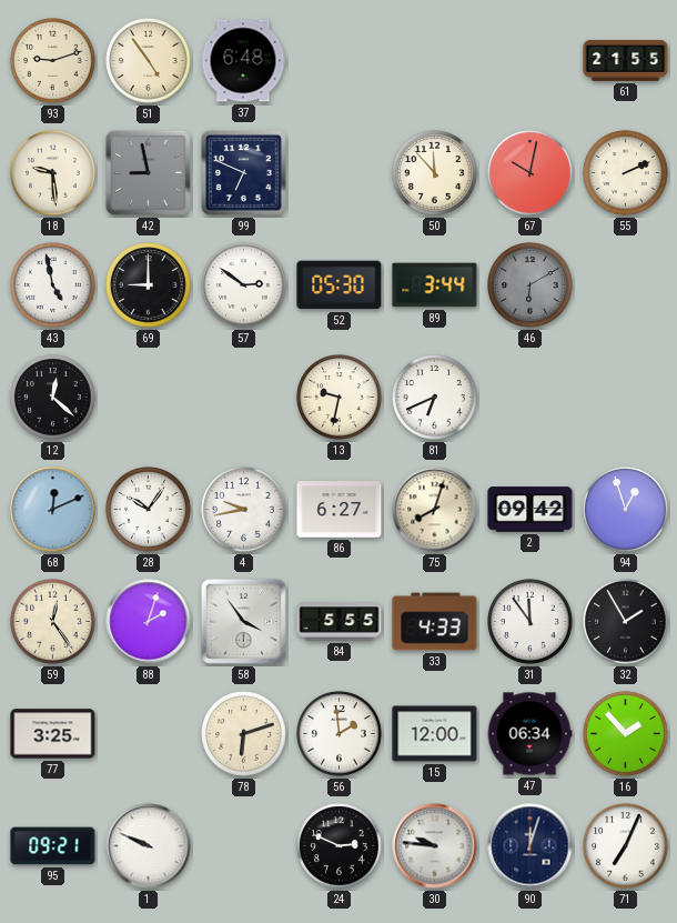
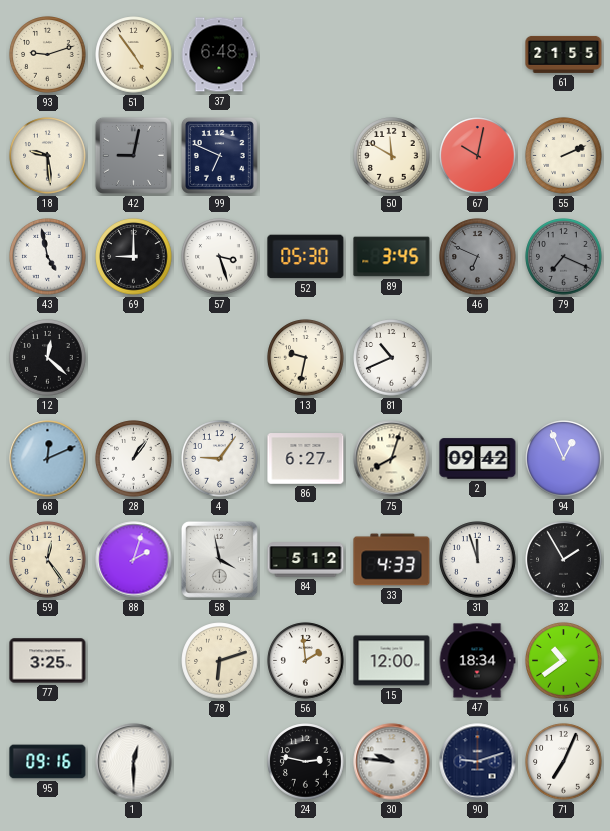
42: 8:58 -> 9:02
50: 11:53 -> 11:50
57: 2:51 -> 3:27
89: 3:44 -> 3:45
46: 6:10 -> 6:49
79: none -> 7:19
81: 6:41 -> 10:41
28: 10:06 -> 1:06
4: 9:43 -> 9:06
94: 12:57 -> 12:56
58: 3:54 -> 3:58
84: 5:55 -> 5:12
31: 11:54 -> 11:57
47: 06:34 -> 18:34
16: 1:53 -> 10:39
95: 09:21 -> 09:16
1: 9:49 -> 12:30
24: 2:49 -> 2:47
90: 12:03 -> 9:12
